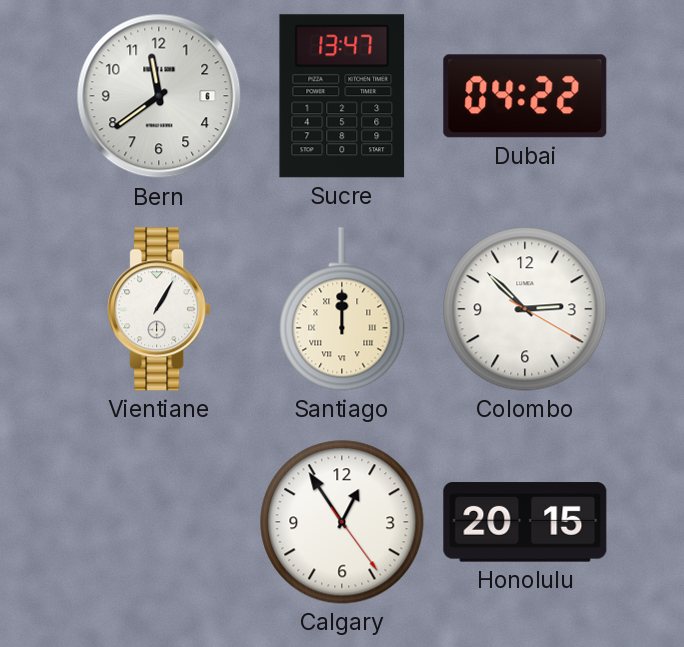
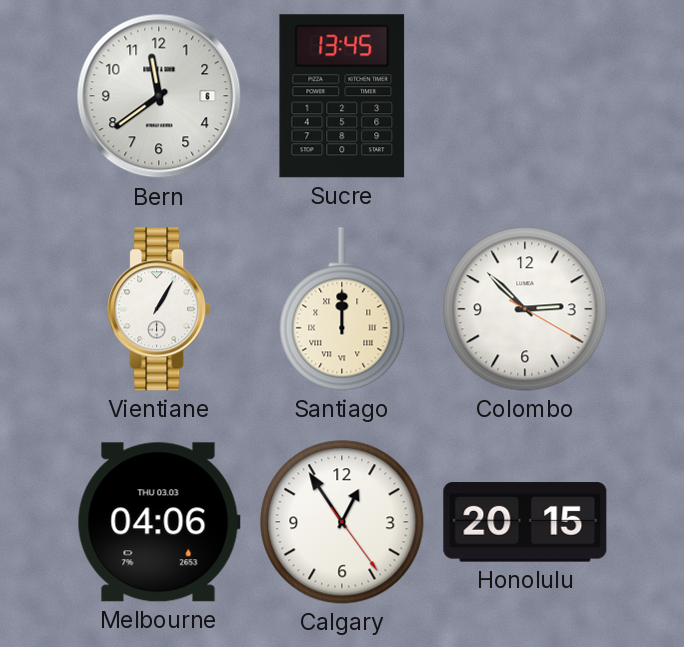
Sucre: 13:47 -> 13:45
Dubai: 04:22 -> none
Melbourne: none -> 04:06
